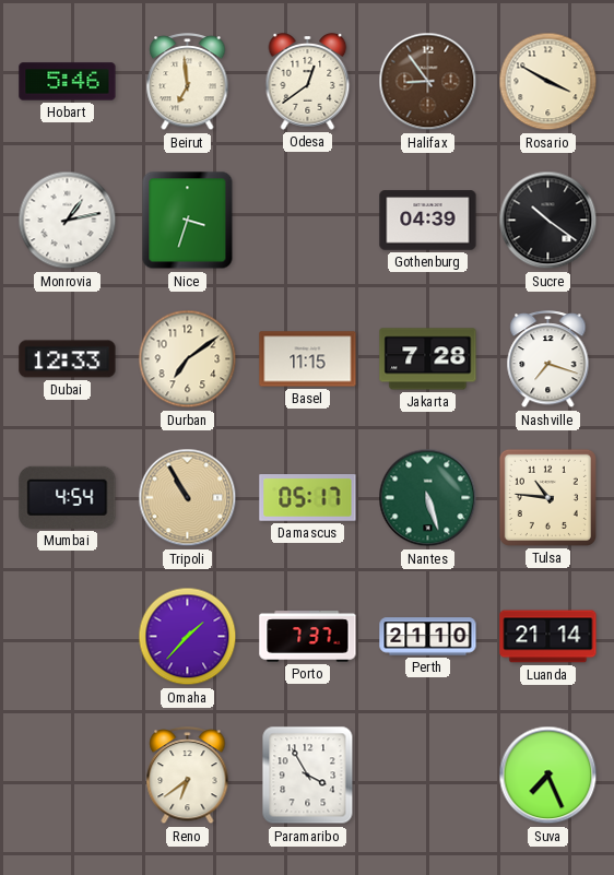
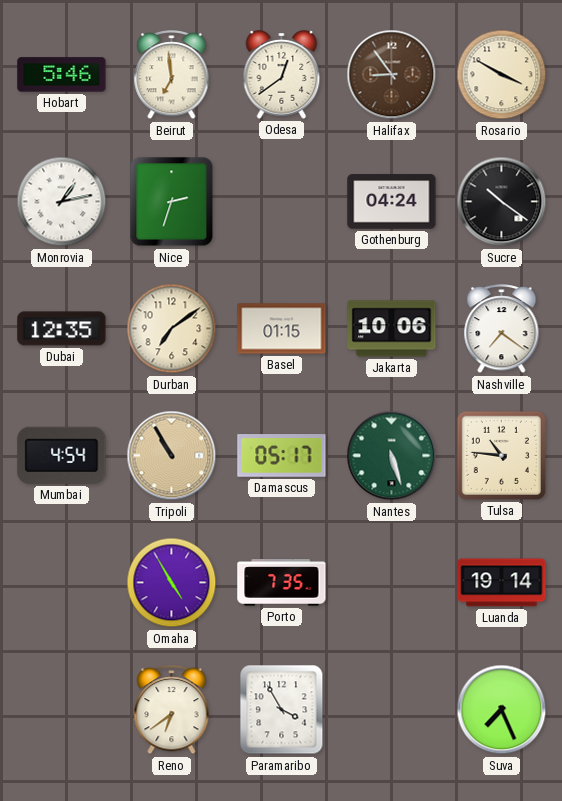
Nice: 3:33 -> 2:33
Gothenburg: 04:39 -> 04:24
Dubai: 12:33 -> 12:35
Basel: 11:15 -> 01:15
Jakarta: 7:28 -> 10:06
Nashville: 7:18 -> 7:21
Omaha: 1:37 -> 4:55
Porto: 7:37 -> 7:35
Perth: 21:10 -> none
Luanda: 21:14 -> 19:14
